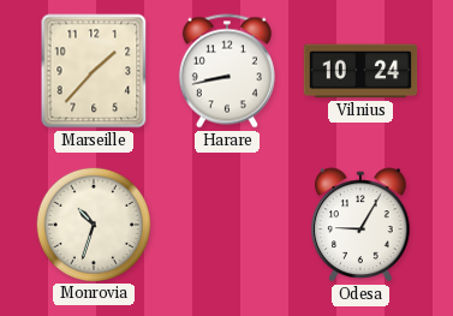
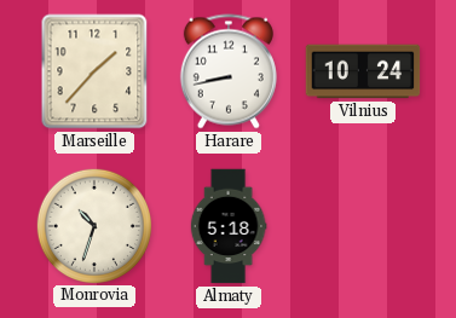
Almaty: none -> 5:18
Odesa: 9:05 -> none
